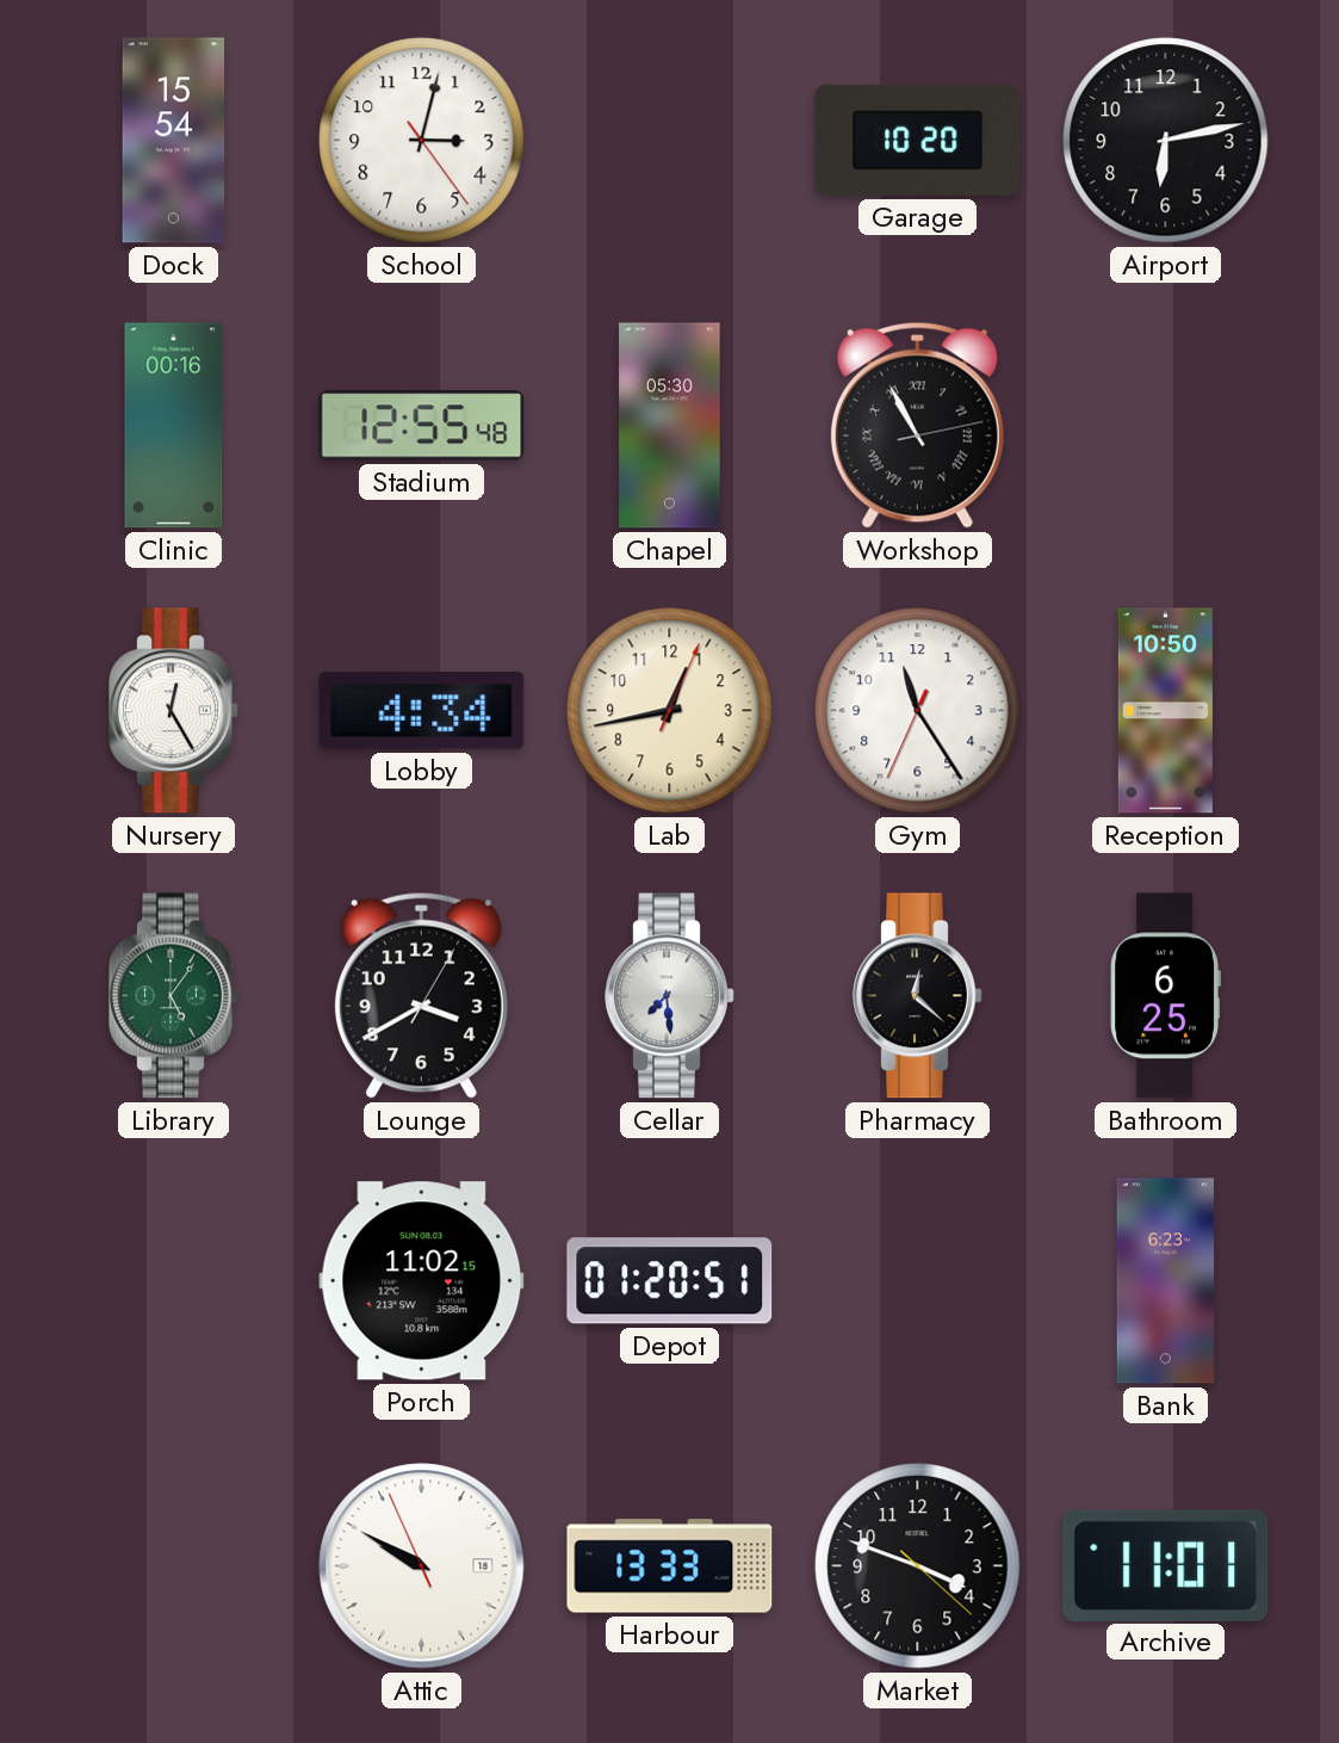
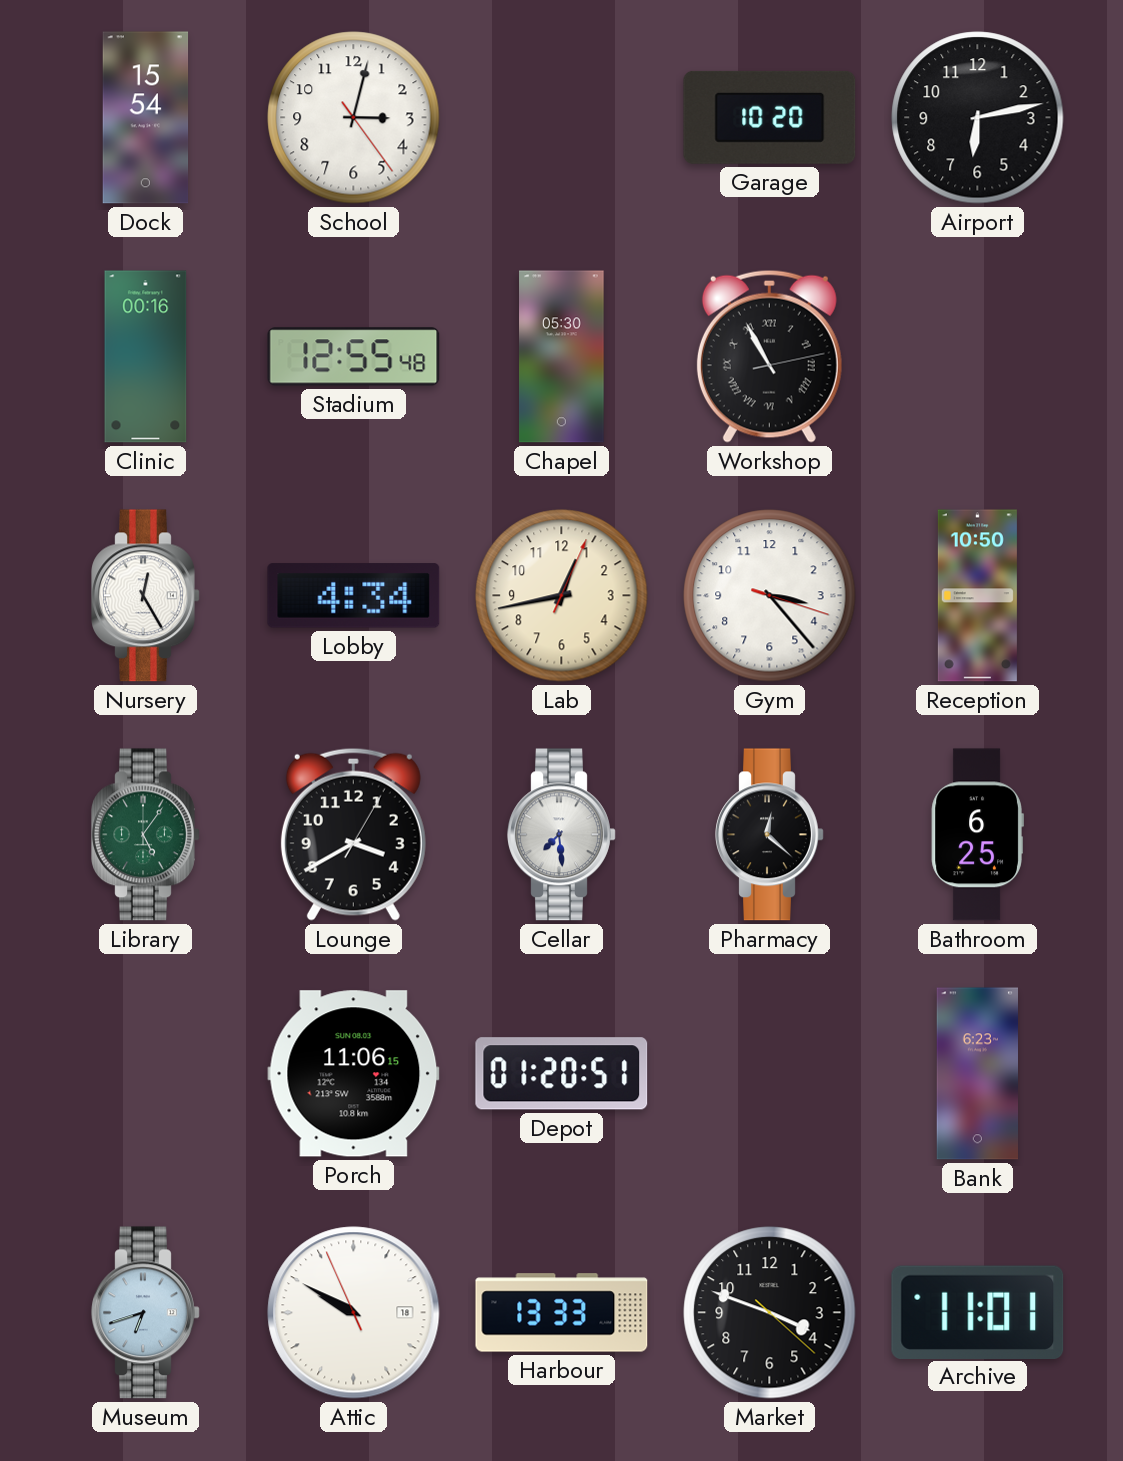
Gym: 11:24 -> 3:23
Porch: 11:02 -> 11:06
Museum: none -> 6:42
